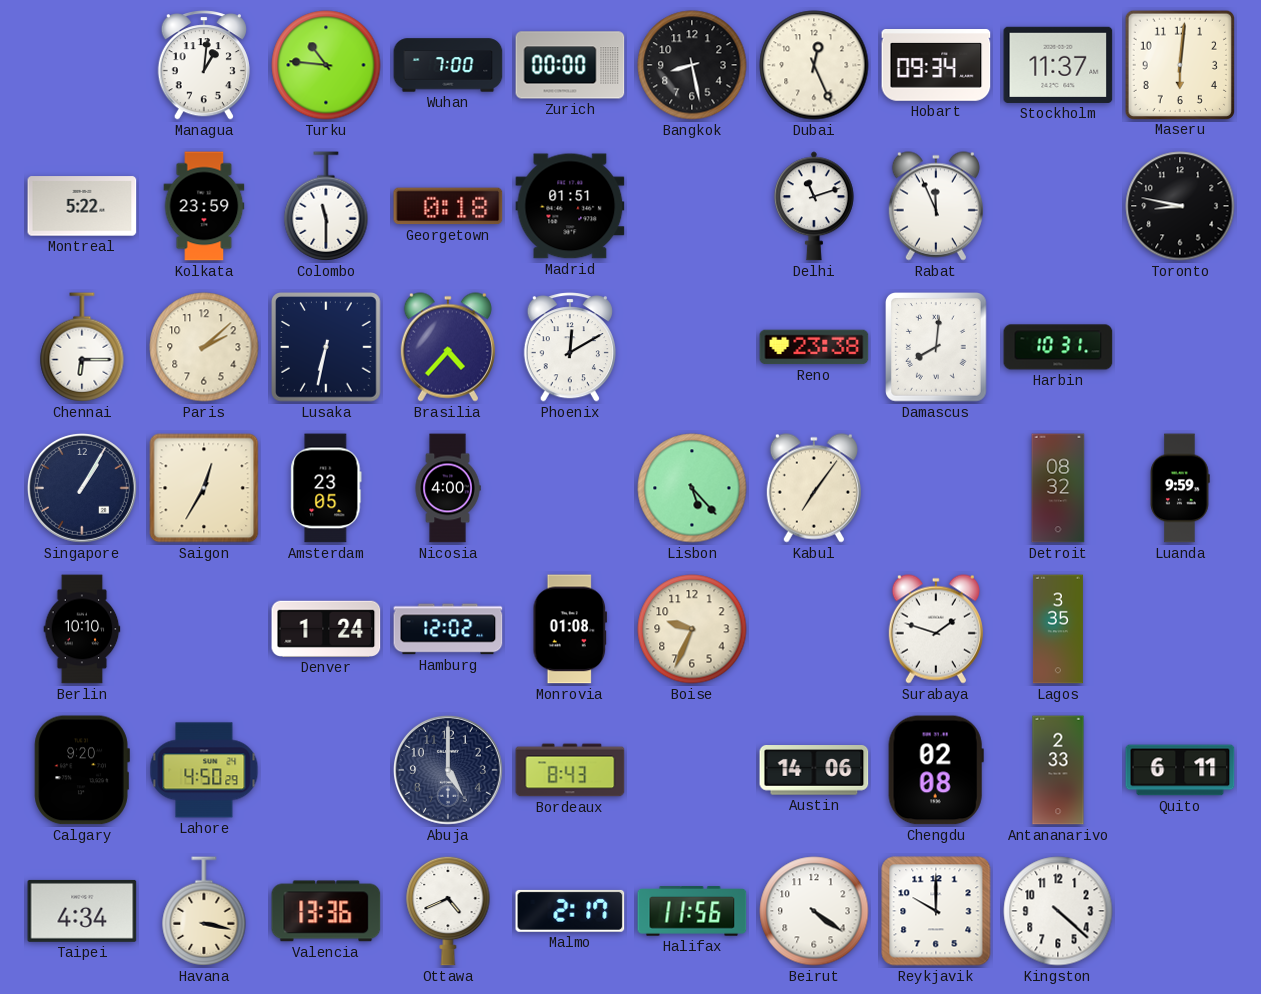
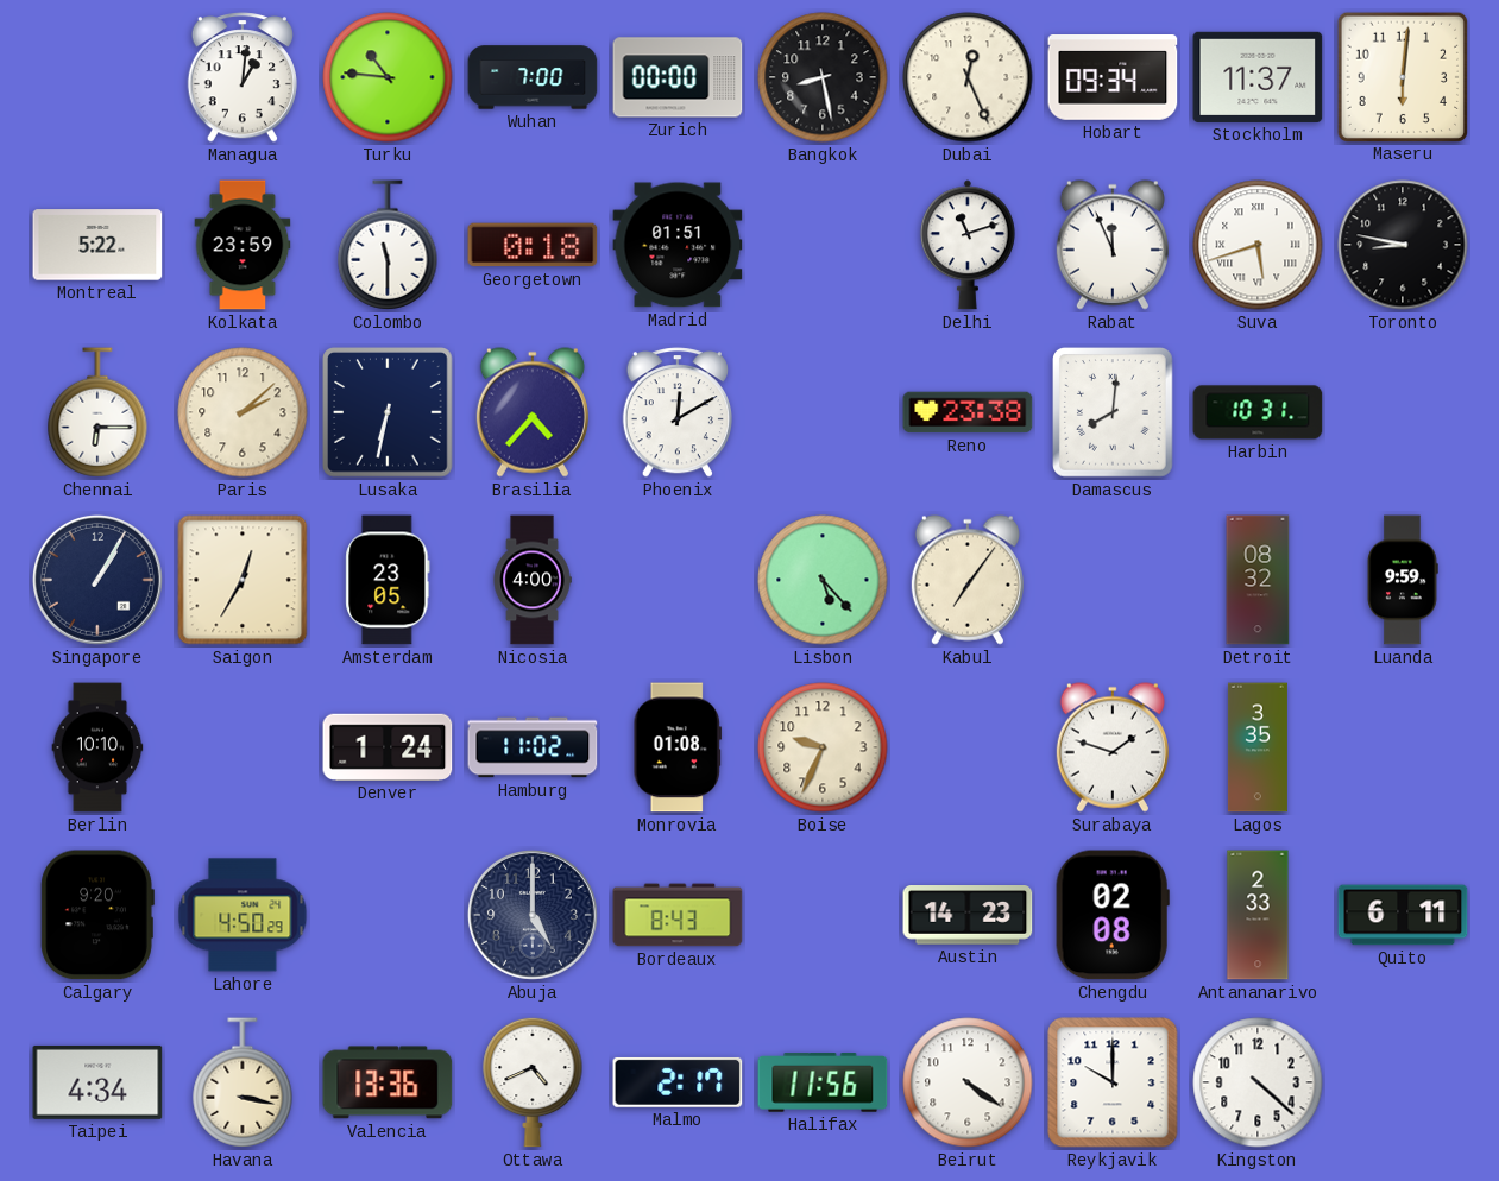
Suva: none -> 5:42
Hamburg: 12:02 -> 11:02
Austin: 14:06 -> 14:23
